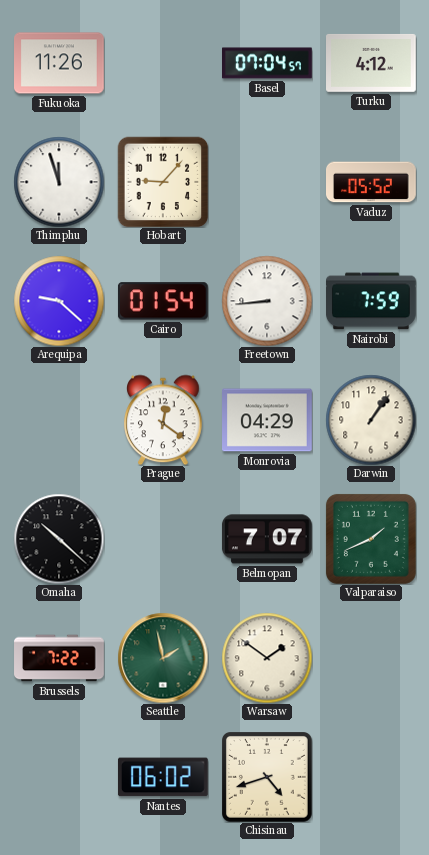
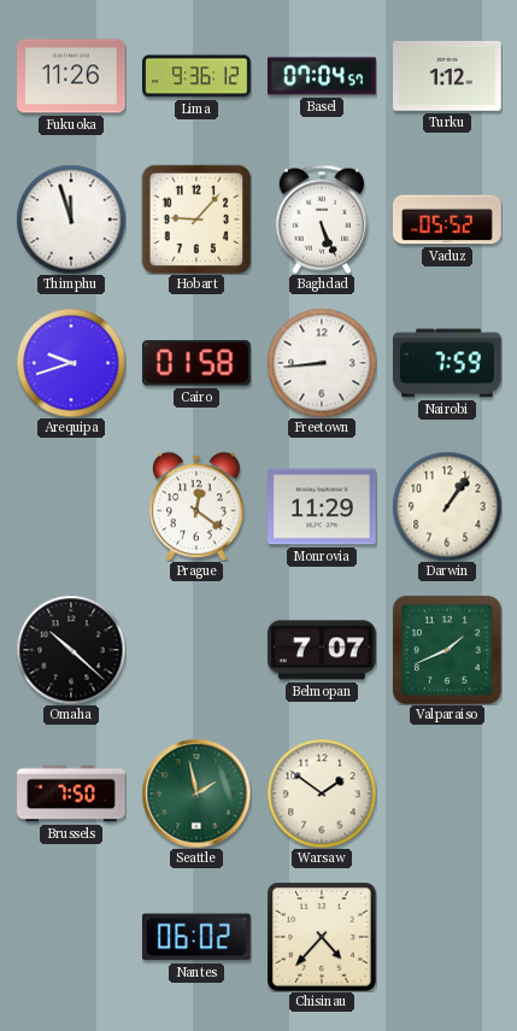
Lima: none -> 9:36
Turku: 4:12 -> 1:12
Baghdad: none -> 5:26
Arequipa: 9:22 -> 9:42
Cairo: 01:54 -> 01:58
Monrovia: 04:29 -> 11:29
Brussels: 7:22 -> 7:50
Chisinau: 4:42 -> 4:37
